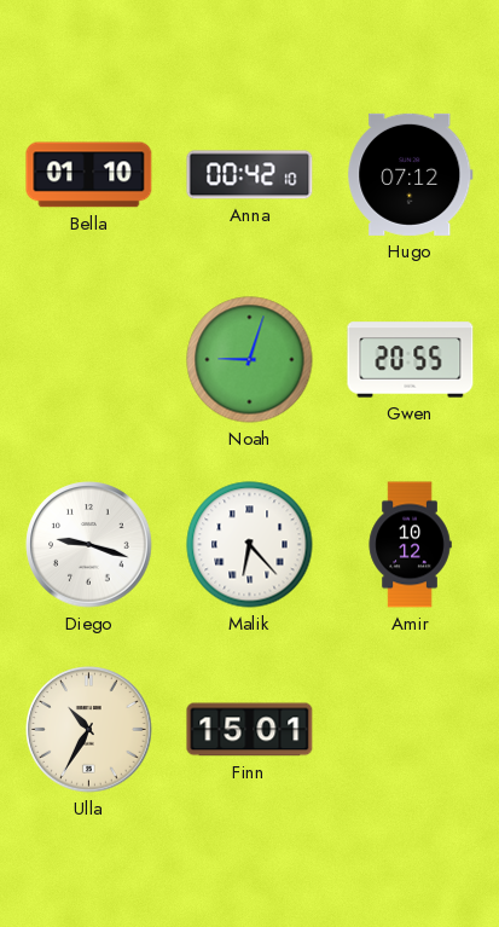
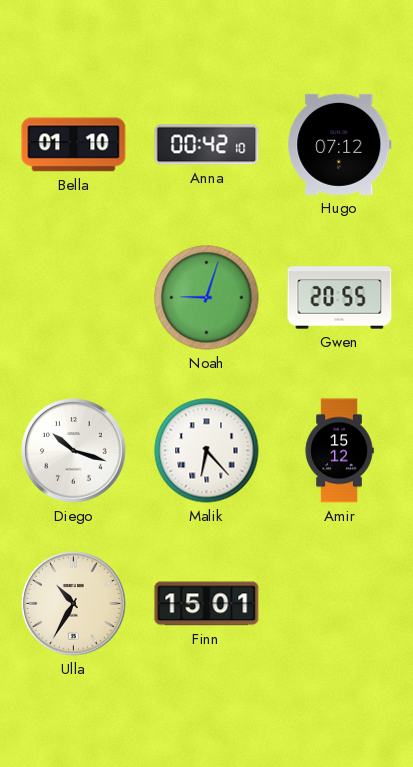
Diego: 9:18 -> 10:18
Amir: 10:12 -> 15:12
